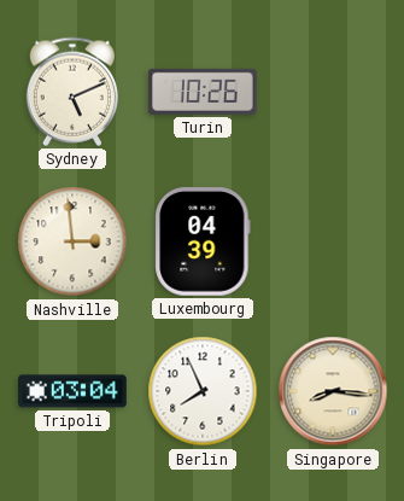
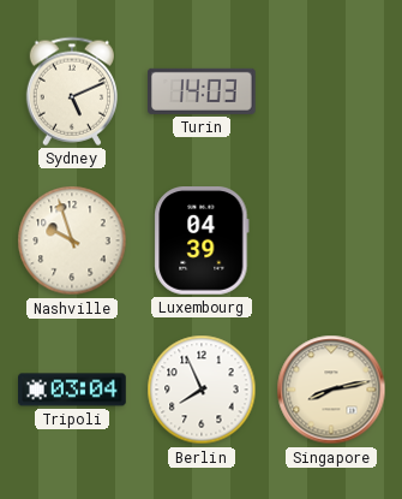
Turin: 10:26 -> 14:03
Nashville: 2:59 -> 9:57
Singapore: 8:16 -> 8:13
